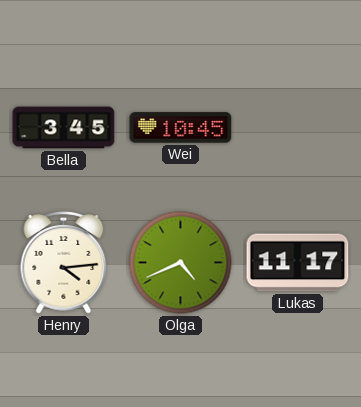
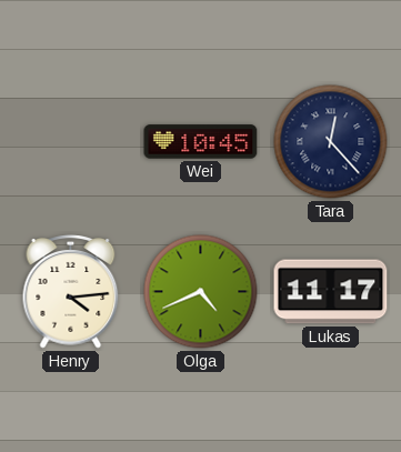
Bella: 3:45 -> none
Tara: none -> 12:23
